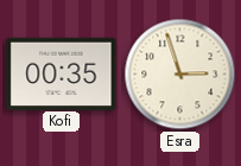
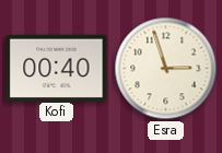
Kofi: 00:35 -> 00:40
